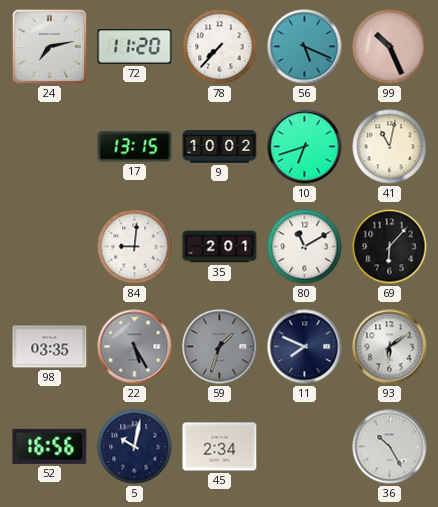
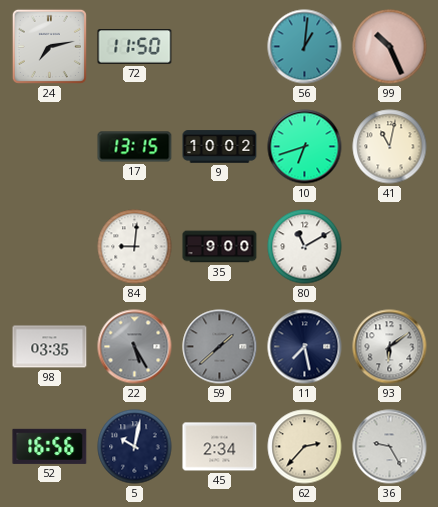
72: 11:20 -> 11:50
78: 7:37 -> none
56: 5:19 -> 1:01
35: 2:01 -> 9:00
69: 6:07 -> none
59: 1:33 -> 1:38
11: 7:49 -> 7:28
62: none -> 2:37
36: 10:25 -> 9:25
